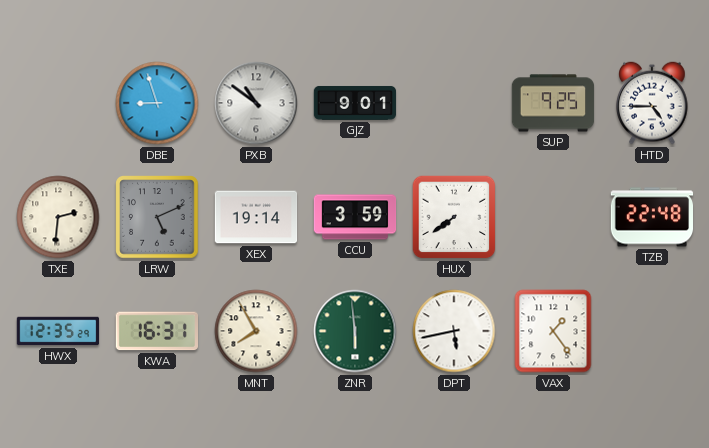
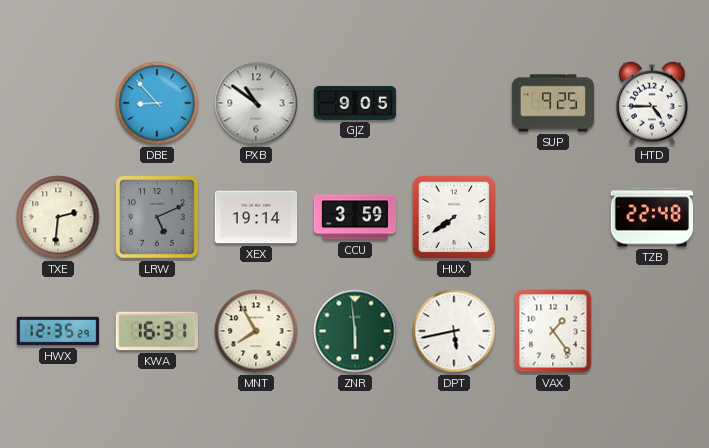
DBE: 8:57 -> 8:53
GJZ: 9:01 -> 9:05
